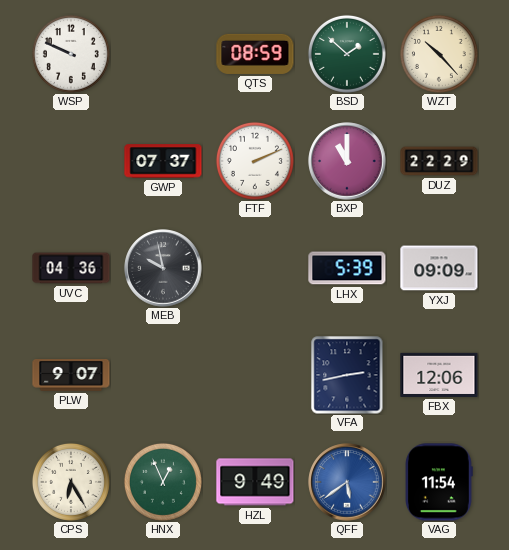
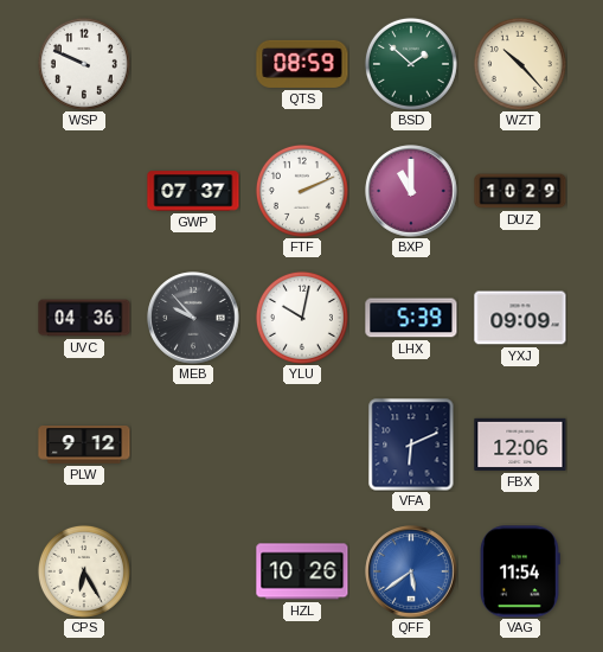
DUZ: 22:29 -> 10:29
MEB: 9:58 -> 9:53
YLU: none -> 10:02
PLW: 9:07 -> 9:12
VFA: 2:43 -> 6:11
HNX: 12:56 -> none
HZL: 9:49 -> 10:26
